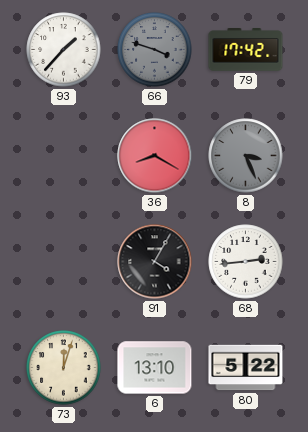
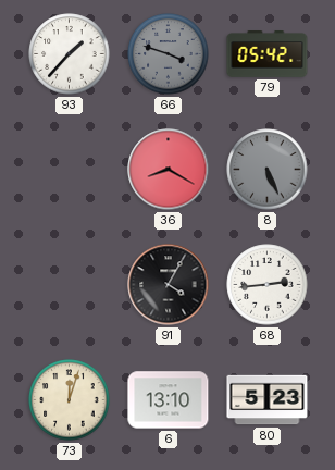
79: 17:42 -> 05:42
8: 3:26 -> 5:26
80: 5:22 -> 5:23
